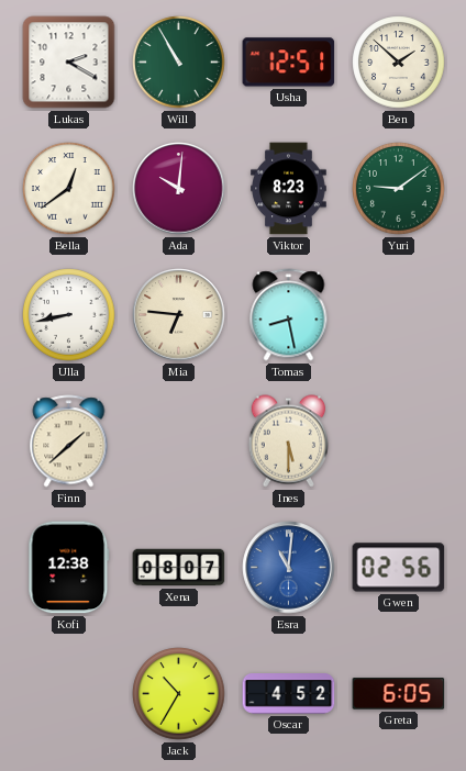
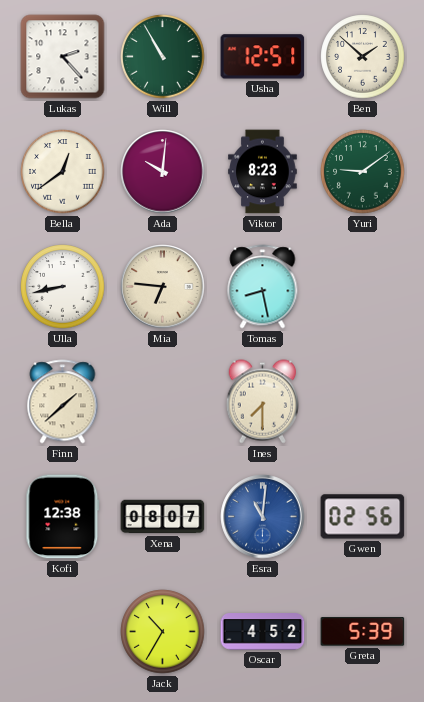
Lukas: 2:20 -> 2:23
Ines: 5:30 -> 7:30
Greta: 6:05 -> 5:39
